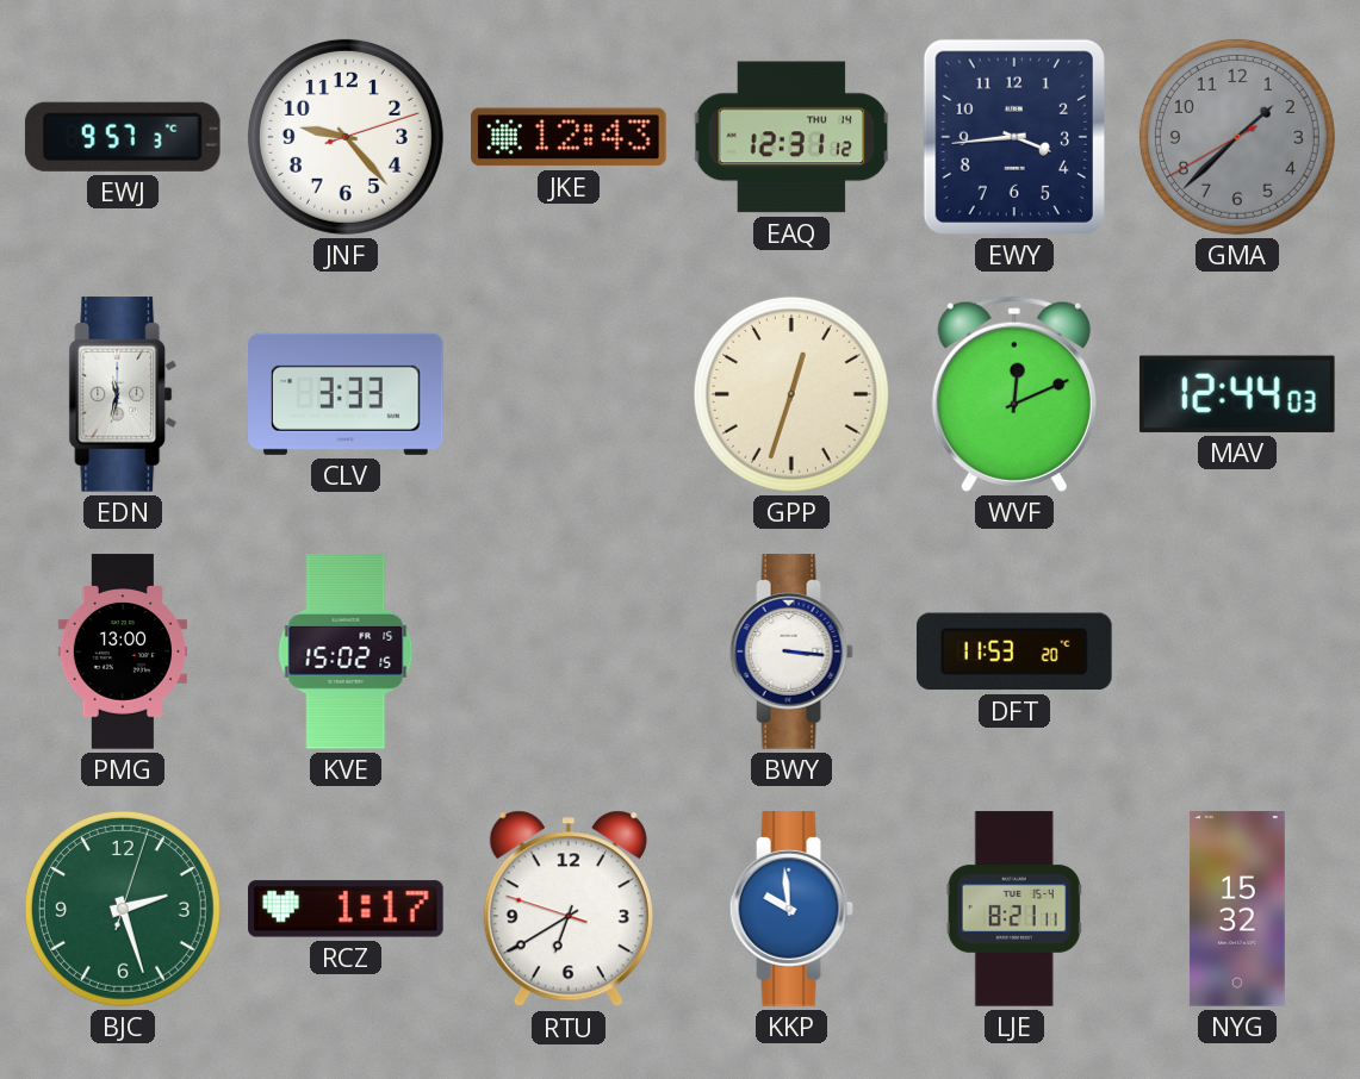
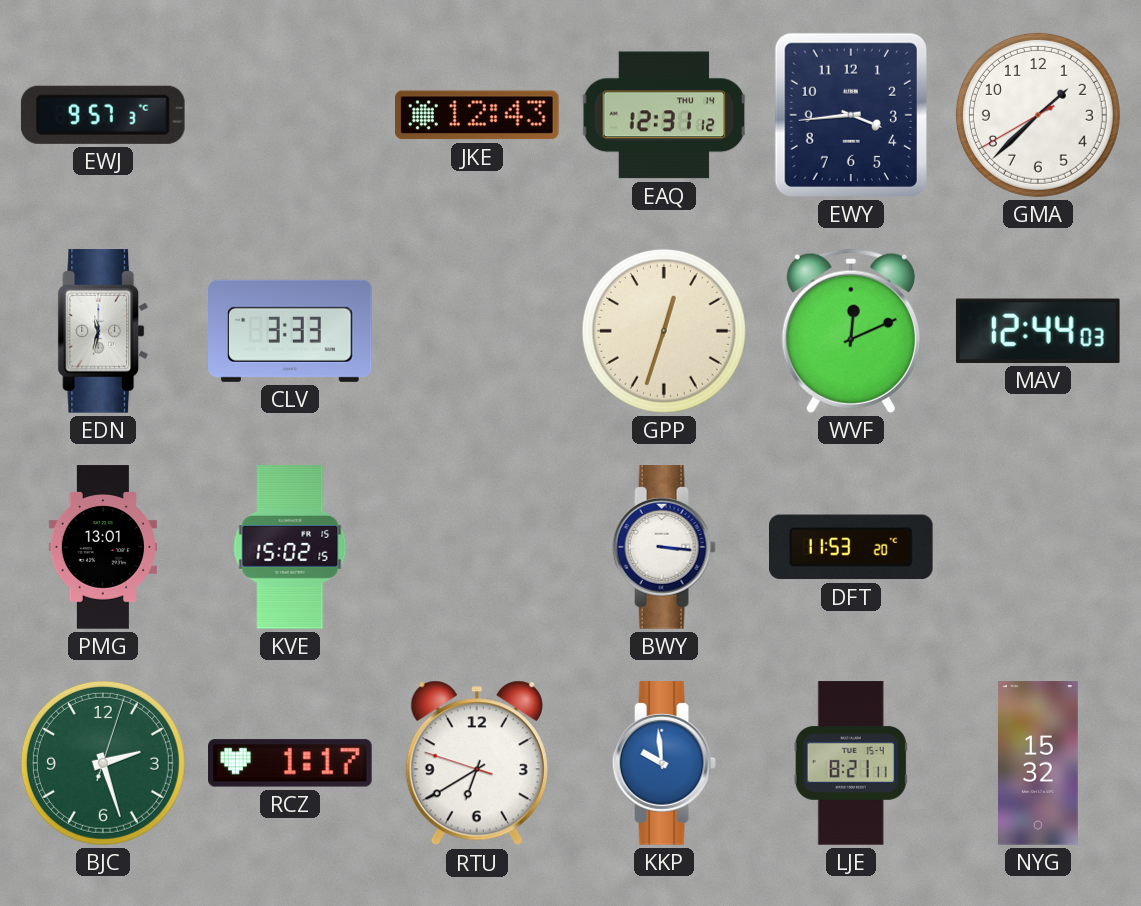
JNF: 9:23 -> none
GMA dial: grey -> white
PMG: 13:00 -> 13:01
